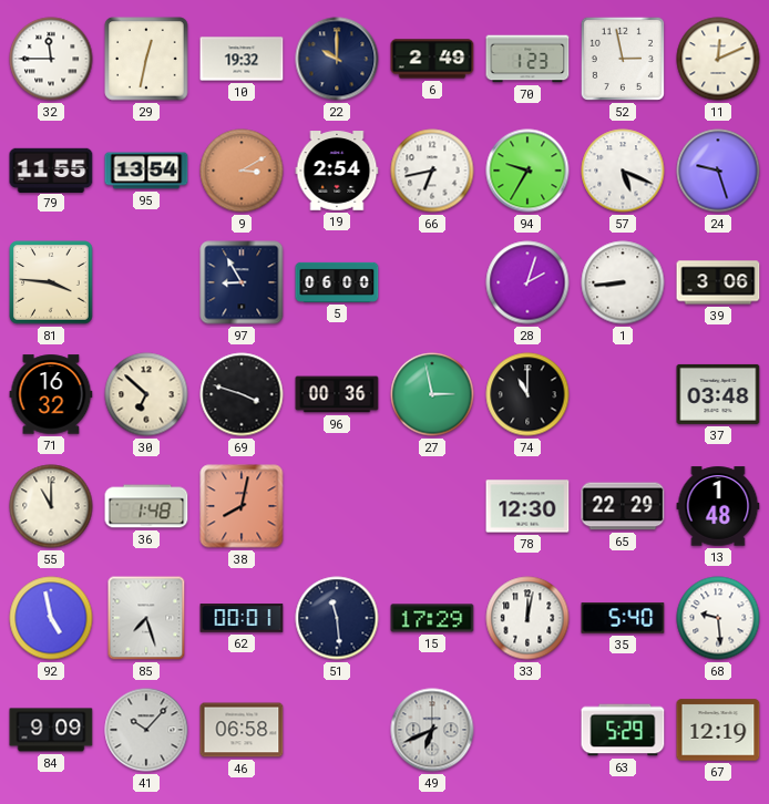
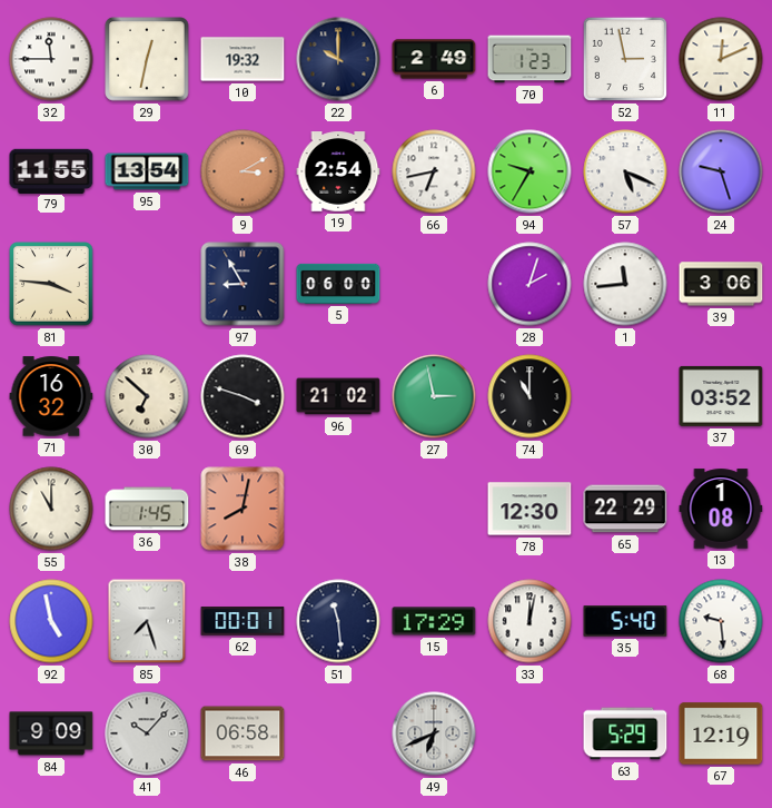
1: 8:44 -> 11:44
96: 00:36 -> 21:02
37: 03:48 -> 03:52
36: 1:48 -> 1:45
13: 1:48 -> 1:08
